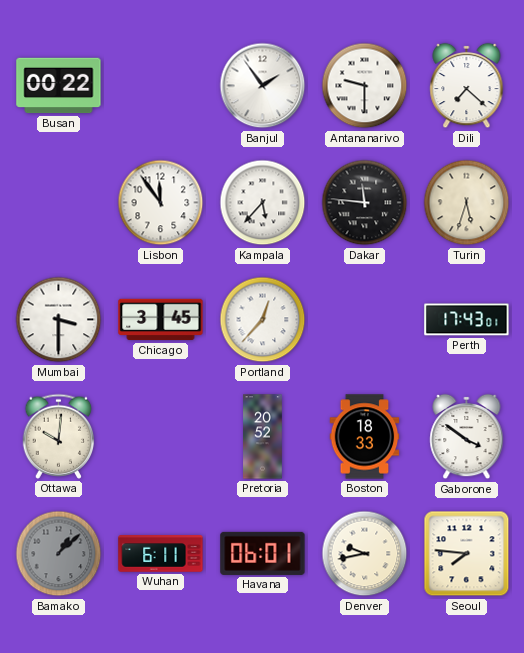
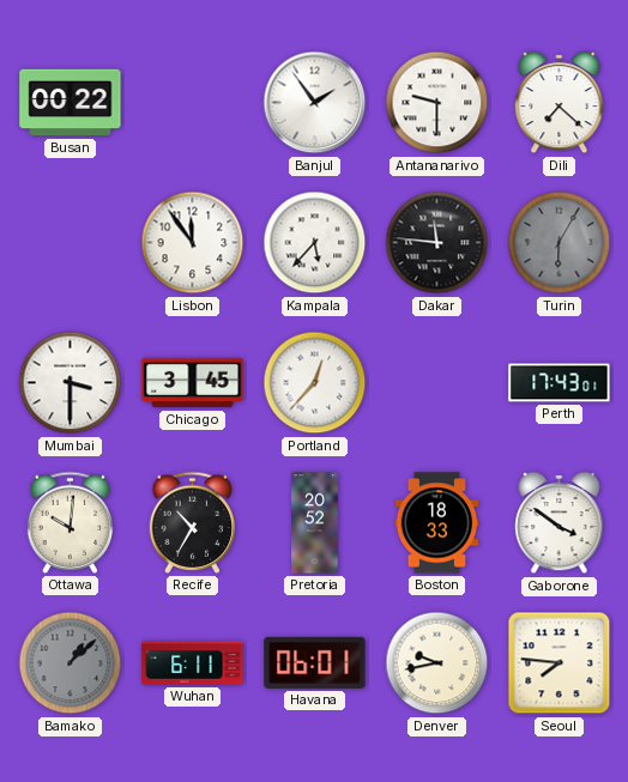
Turin: 5:33 -> 6:05
Turin dial: cream -> grey
Recife: none -> 10:35
